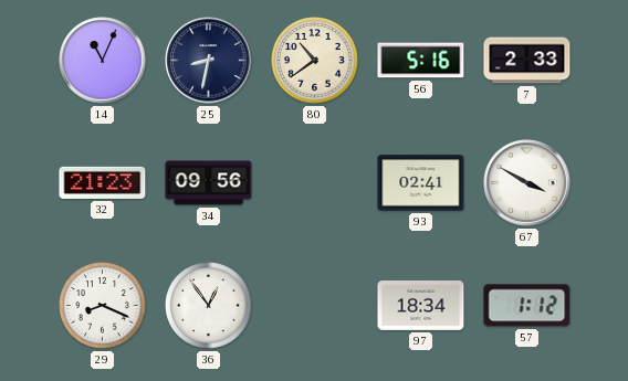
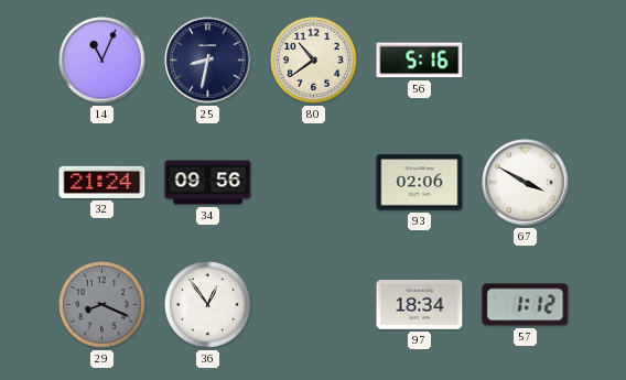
7: 2:33 -> none
32: 21:23 -> 21:24
93: 02:41 -> 02:06
29 dial: white -> grey
